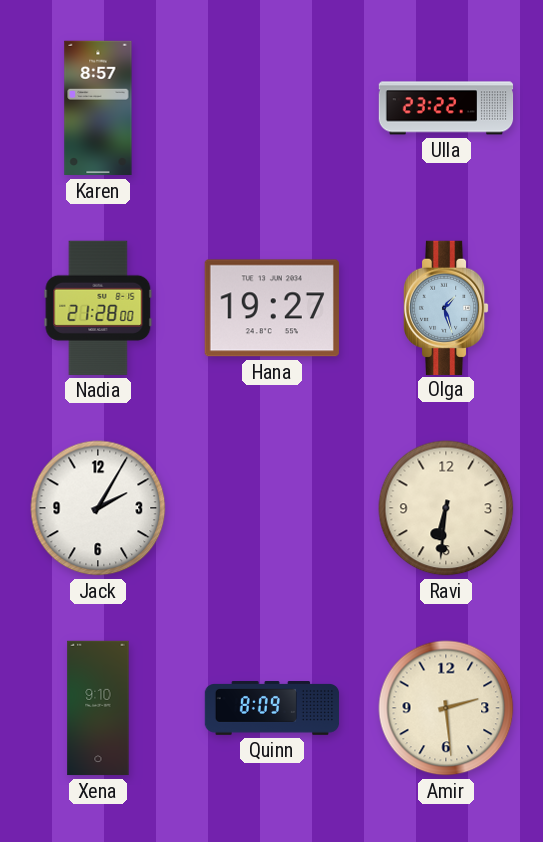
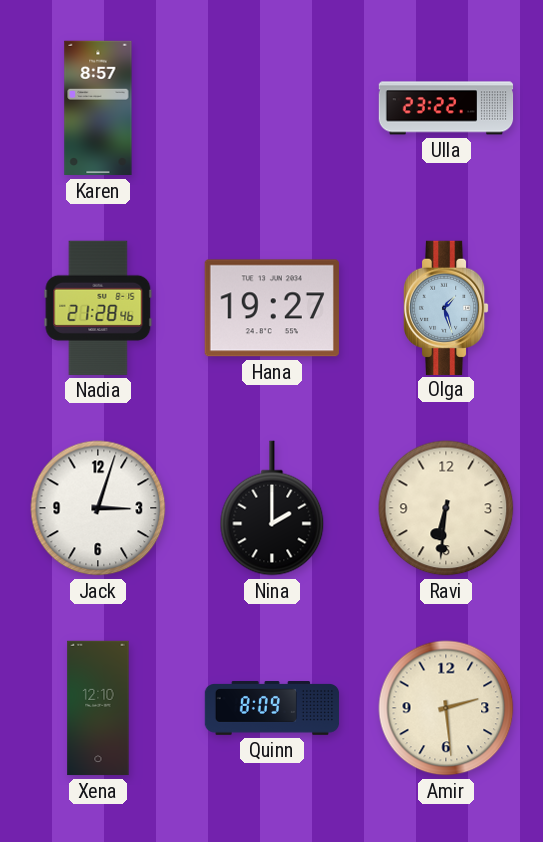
Nadia: 21:28:00 -> 21:28:46
Jack: 2:05 -> 3:03
Nina: none -> 2:00
Xena: 9:10 -> 12:10
